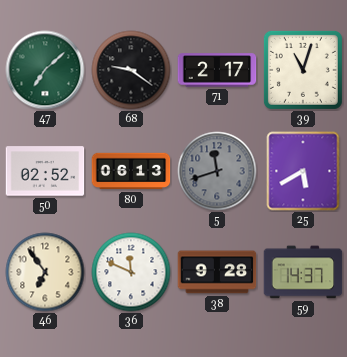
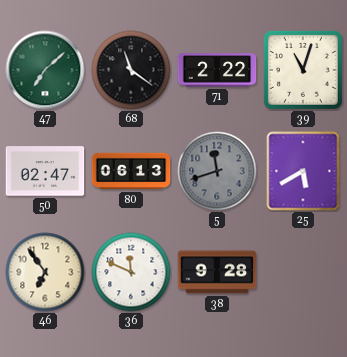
68: 9:21 -> 11:21
71: 2:17 -> 2:22
50: 02:52 -> 02:47
59: 14:37 -> none
